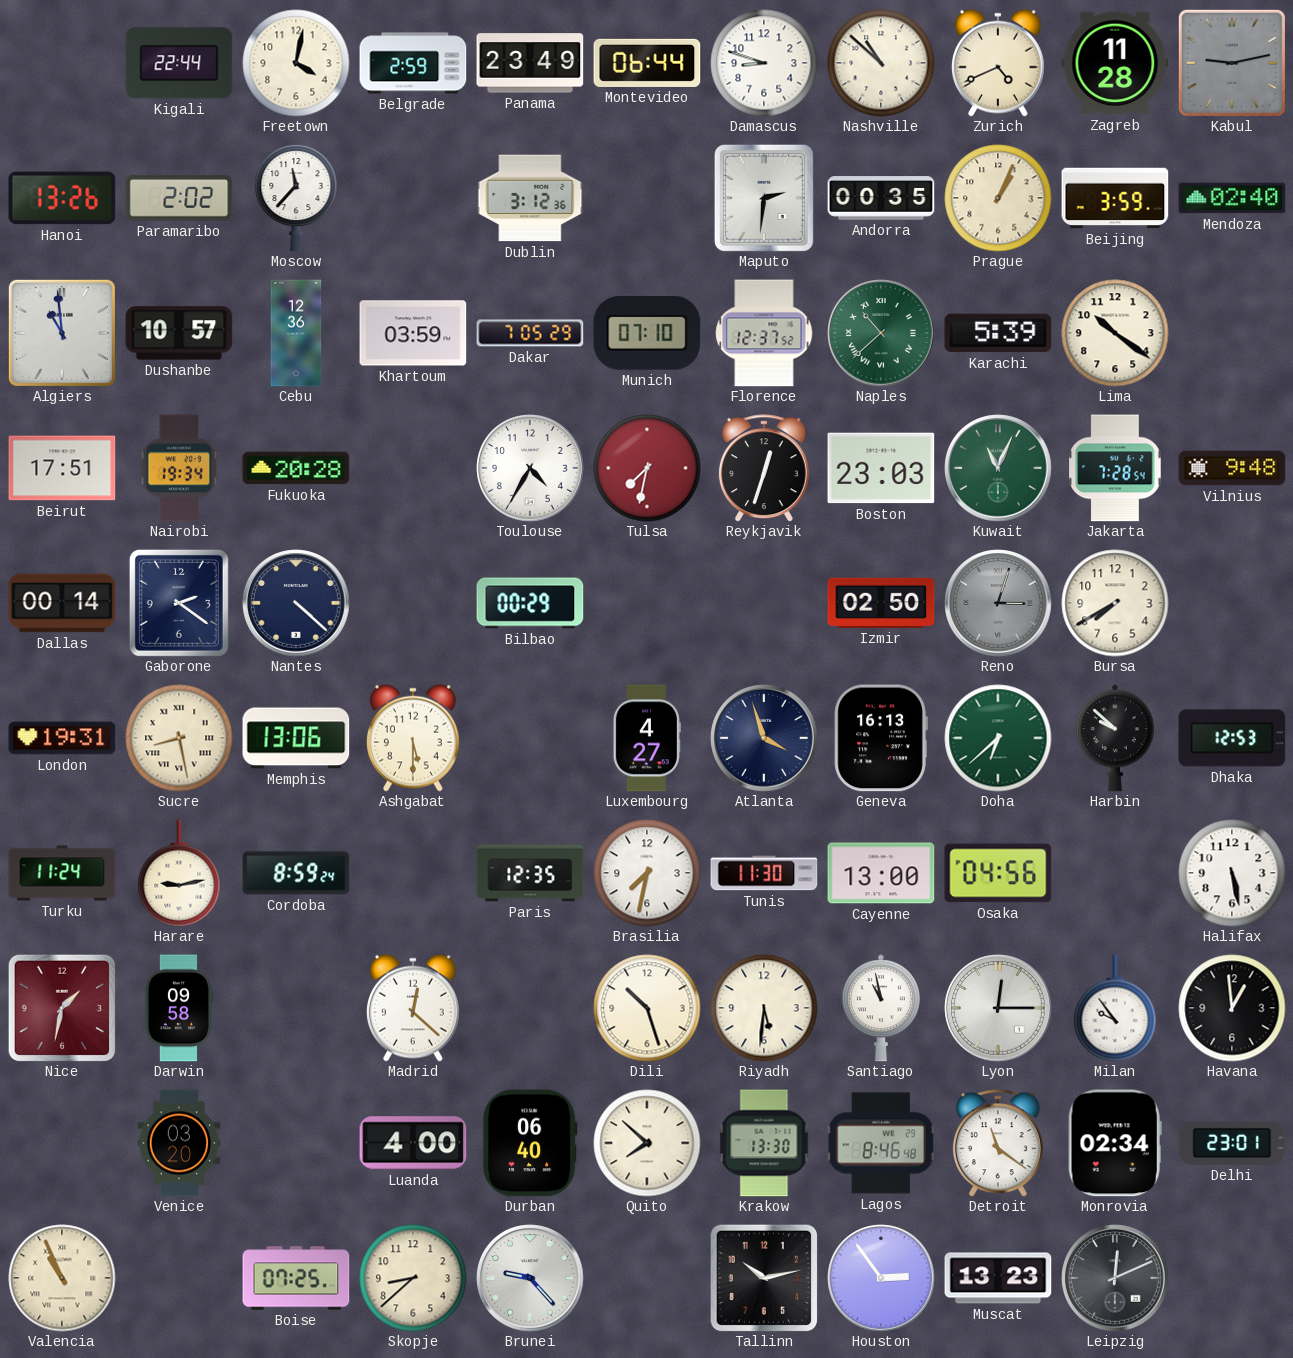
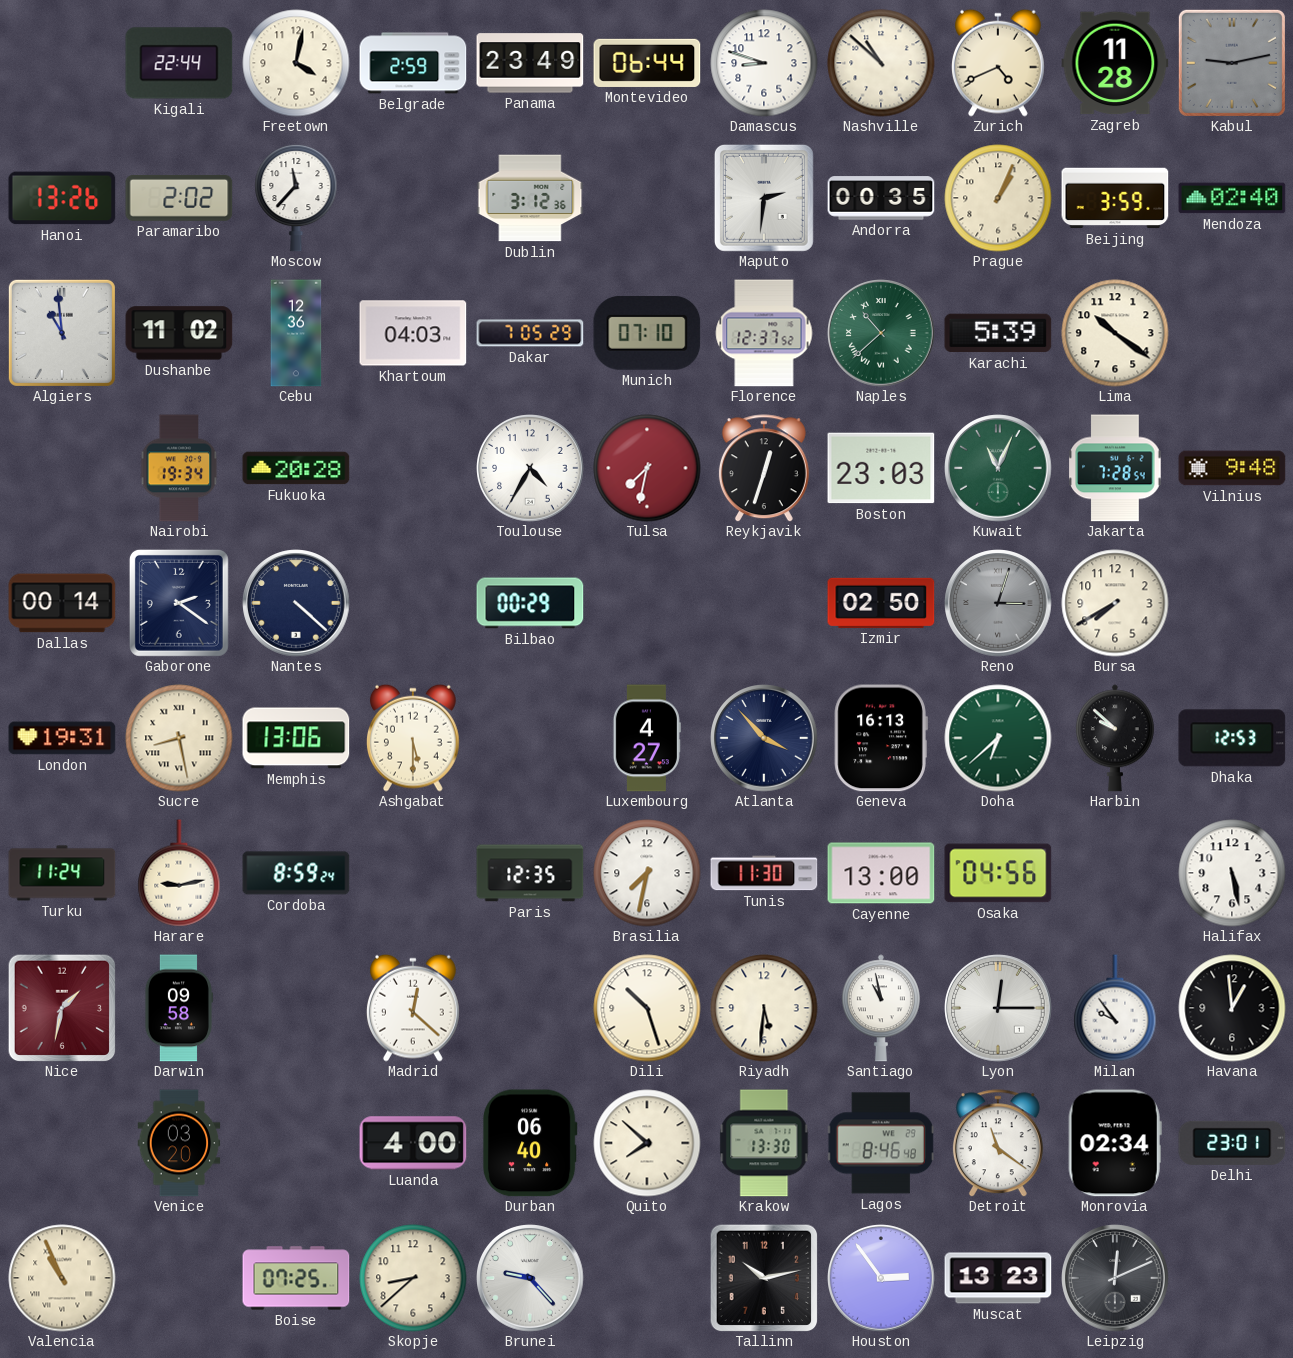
Dushanbe: 10:57 -> 11:02
Khartoum: 03:59 -> 04:03
Beirut: 17:51 -> none
Atlanta: 3:57 -> 3:53
